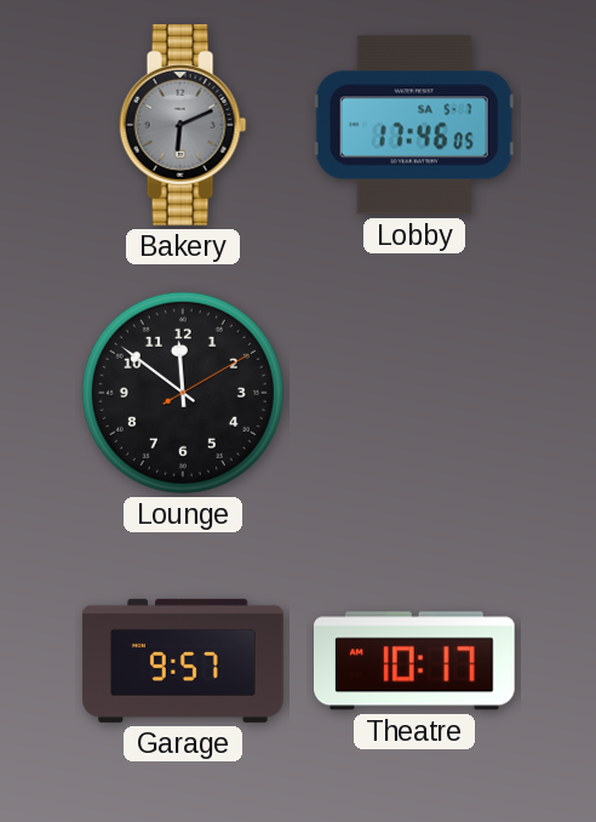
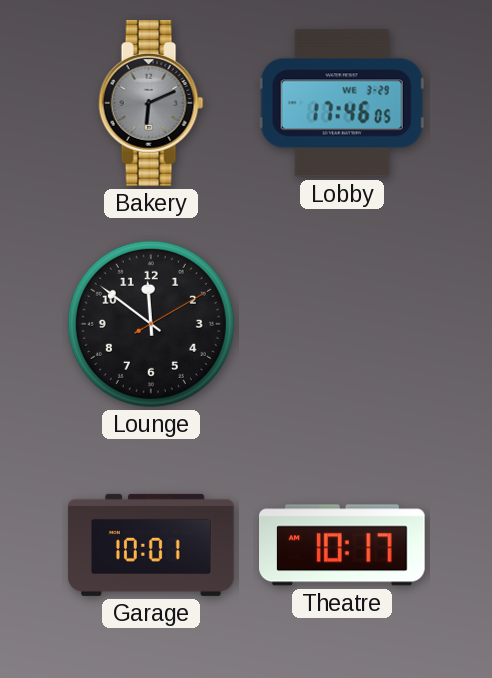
Lobby date: SA 5-7 -> WE 3-29
Garage: 9:57 -> 10:01
